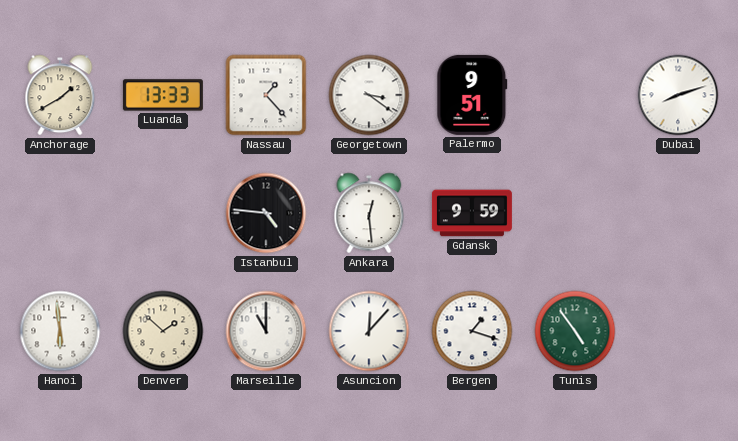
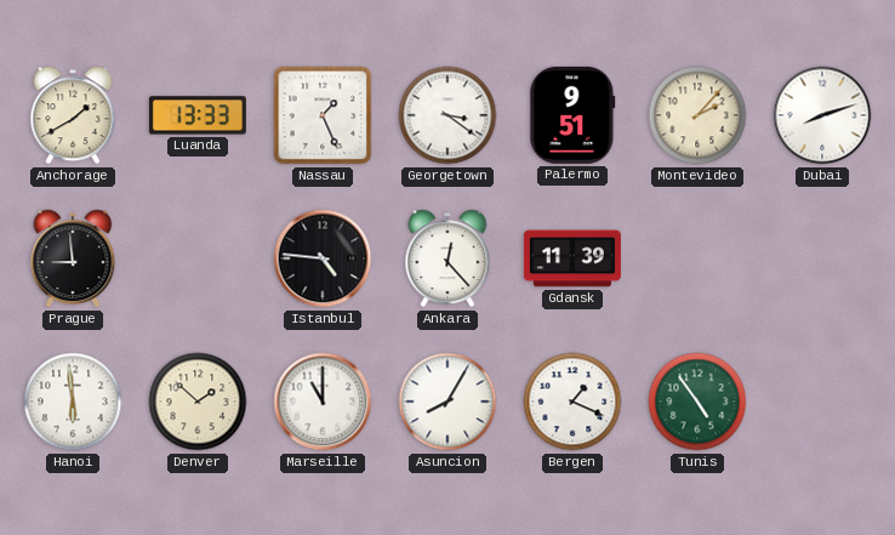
Nassau: 1:23 -> 1:26
Montevideo: none -> 2:07
Prague: none -> 8:59
Ankara: 12:29 -> 12:23
Gdansk: 9:59 -> 11:39
Asuncion: 12:07 -> 8:05
Bergen: 1:18 -> 1:19
